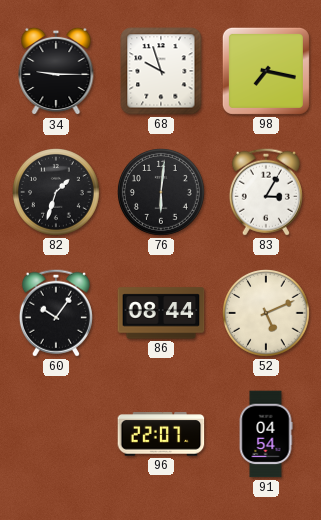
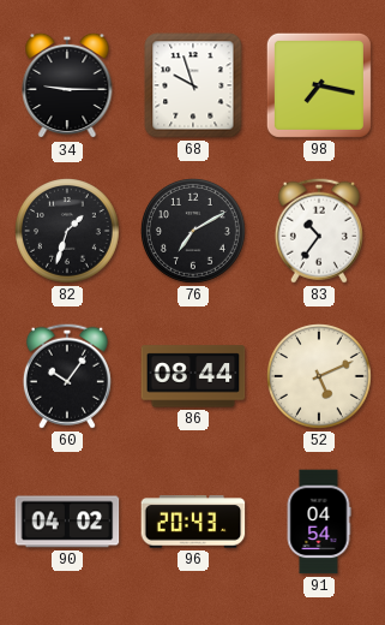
76: 6:01 -> 7:10
83: 3:05 -> 10:36
90: none -> 04:02
96: 22:07 -> 20:43
